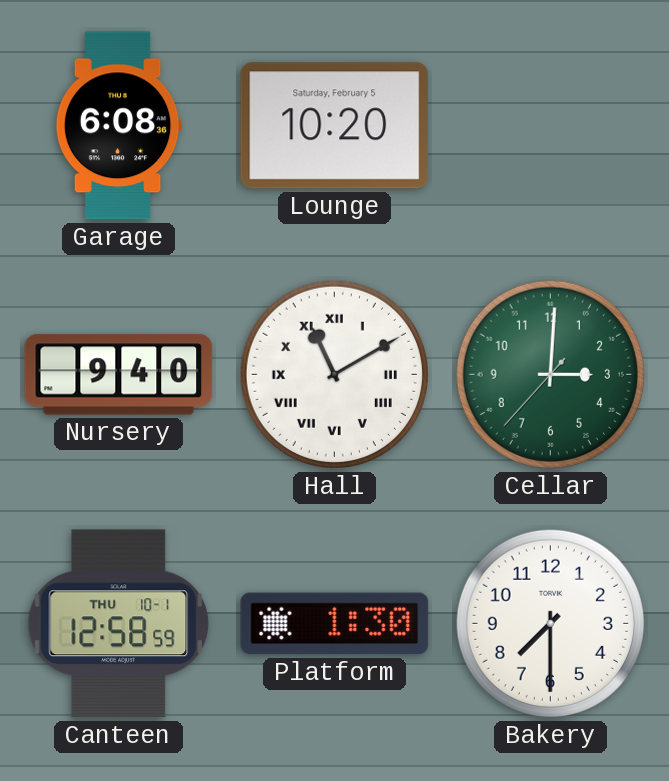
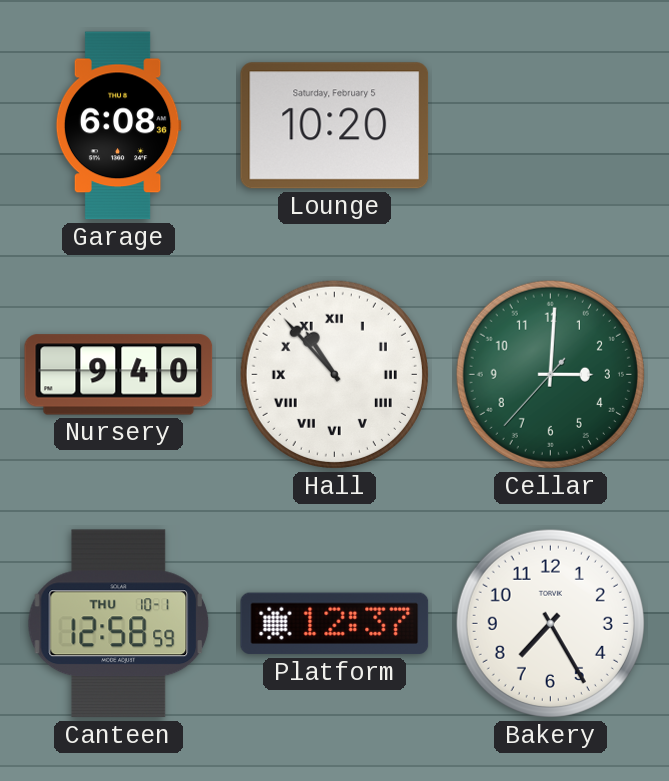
Hall: 11:10 -> 10:53
Platform: 1:30 -> 12:37
Bakery: 7:30 -> 7:25
